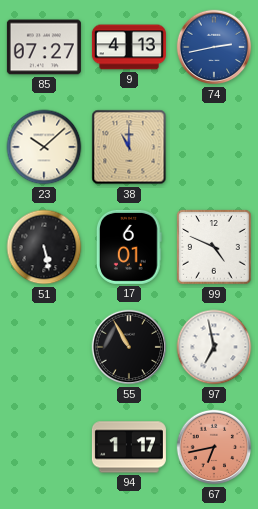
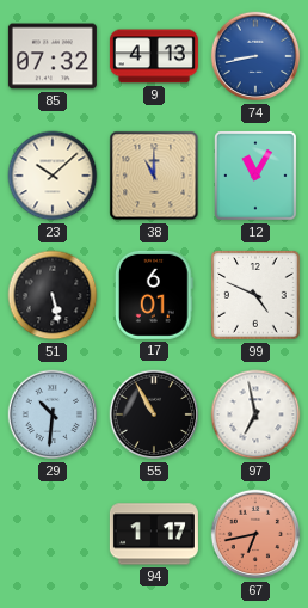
85: 07:27 -> 07:32
74: 2:43 -> 8:43
12: none -> 11:05
29: none -> 10:31
